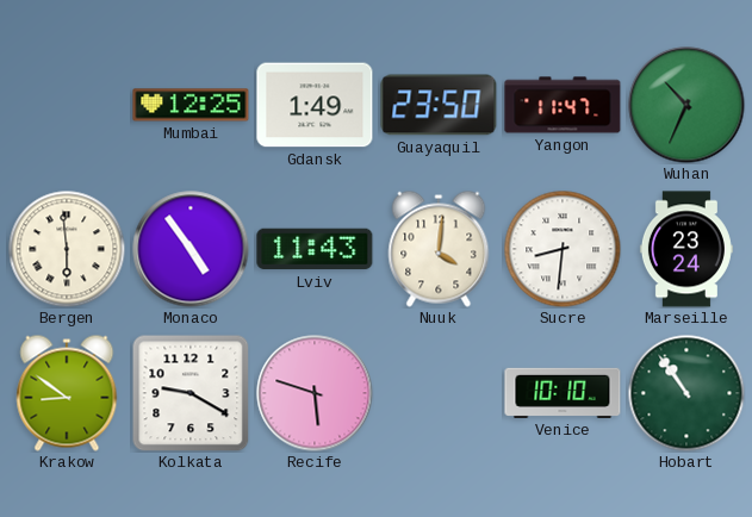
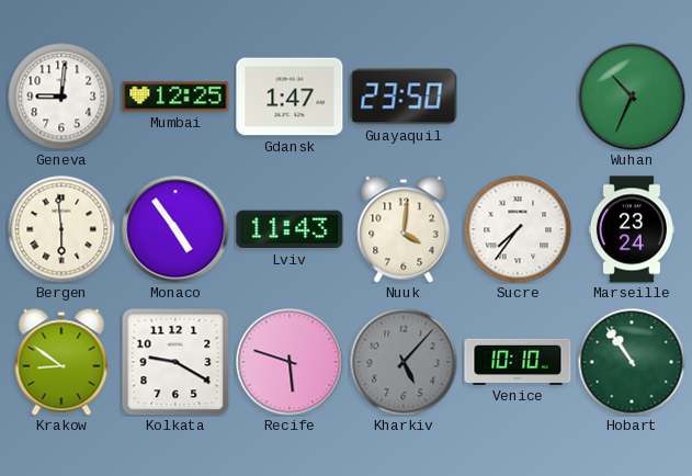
Geneva: none -> 9:01
Gdansk: 1:49 -> 1:47
Yangon: 11:47 -> none
Sucre: 8:31 -> 7:36
Kharkiv: none -> 5:07
